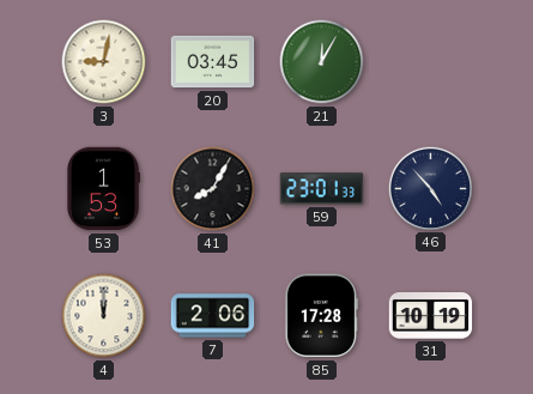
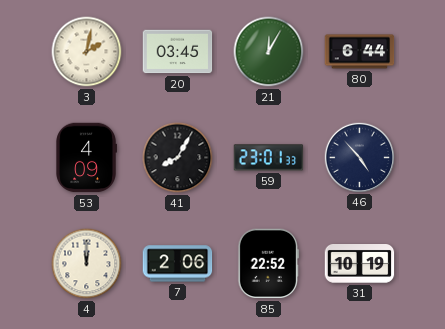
3: 9:02 -> 2:02
80: none -> 6:44
53: 1:53 -> 4:09
85: 17:28 -> 22:52
